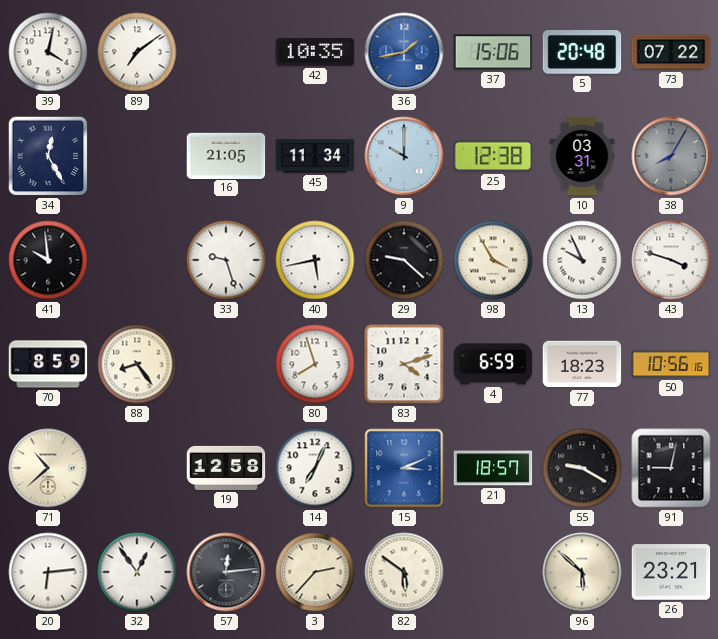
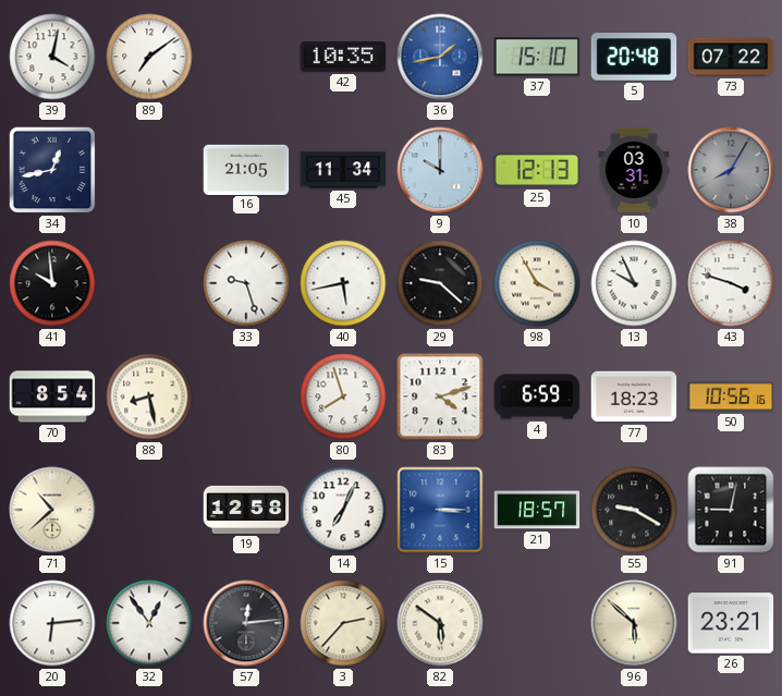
37: 15:06 -> 15:10
34: 12:25 -> 12:43
25: 12:38 -> 12:13
70: 8:59 -> 8:54
88: 8:24 -> 8:28
15: 3:11 -> 3:15
